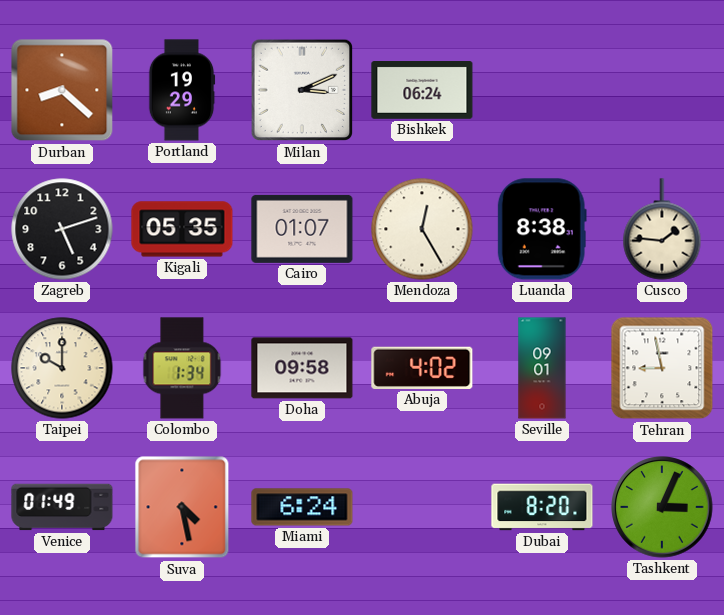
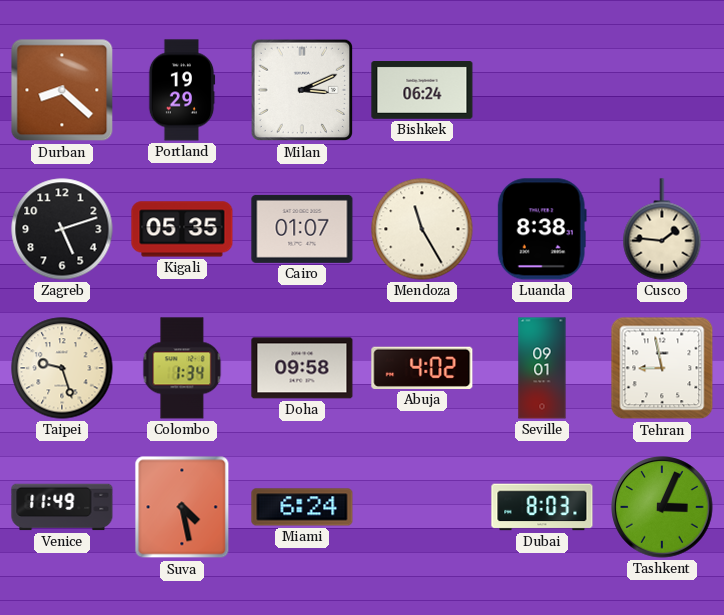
Mendoza: 12:25 -> 11:25
Taipei: 10:00 -> 9:27
Venice: 01:49 -> 11:49
Dubai: 8:20 -> 8:03
